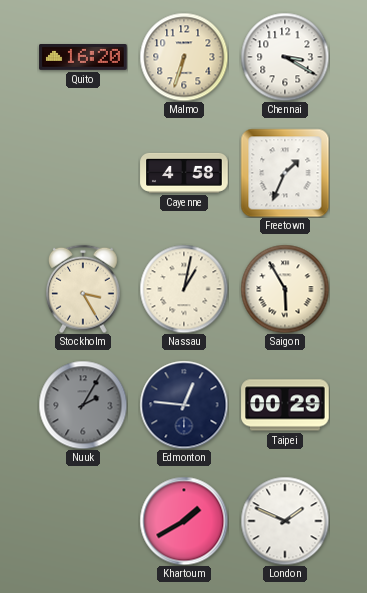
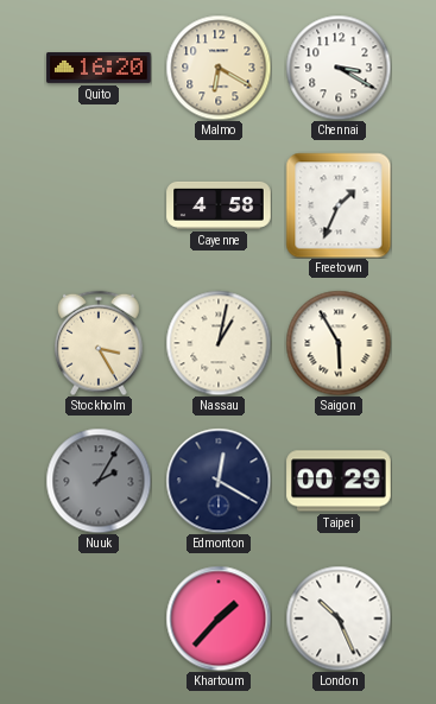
Malmo: 6:33 -> 6:20
Edmonton: 12:46 -> 12:20
Khartoum: 1:40 -> 1:37
London: 1:49 -> 10:26
